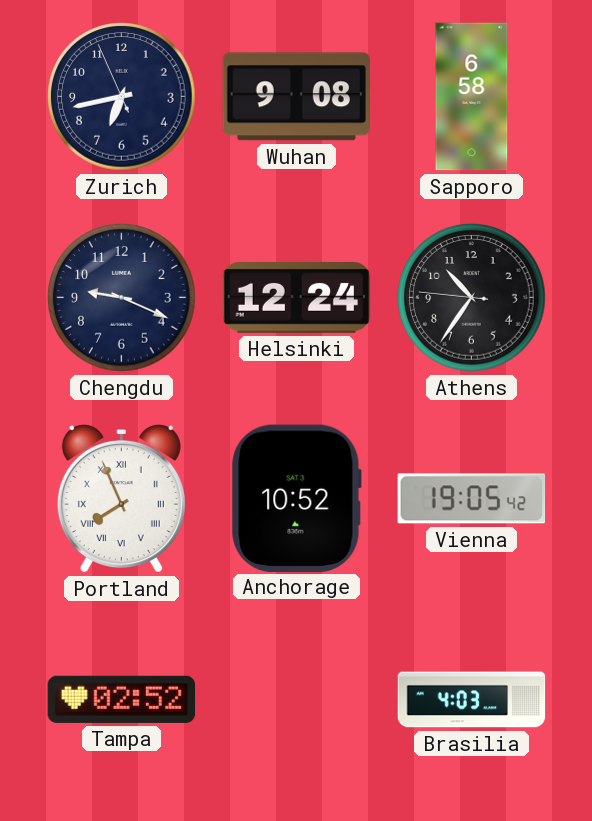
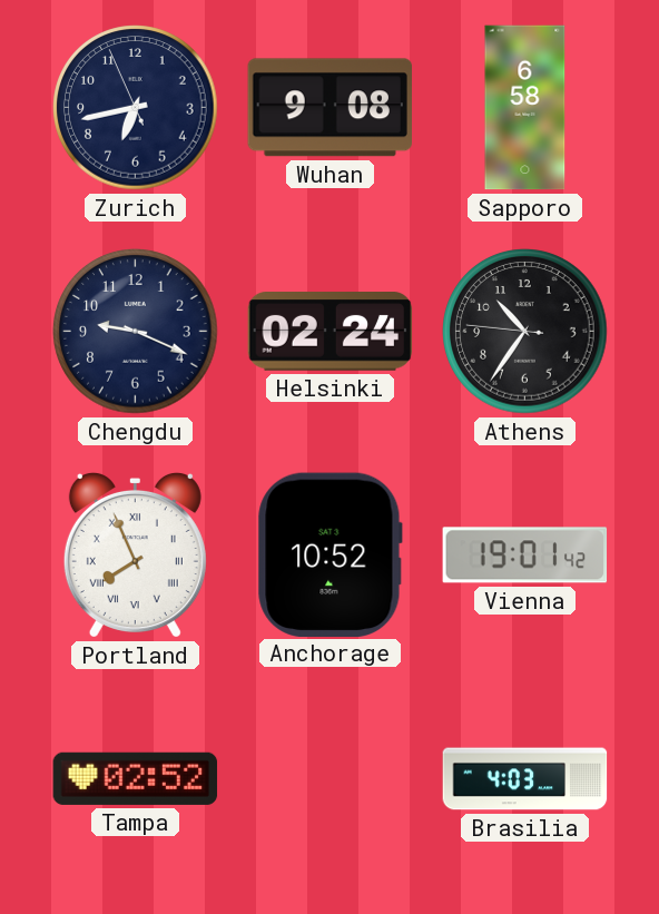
Helsinki: 12:24 -> 02:24
Vienna: 19:05 -> 19:01
